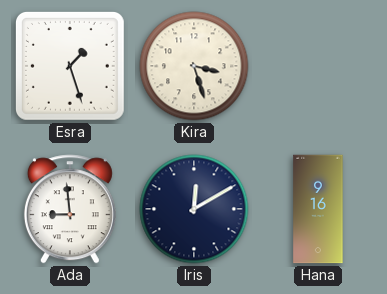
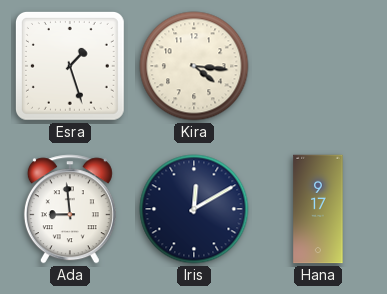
Kira: 3:27 -> 4:16
Hana: 9:16 -> 9:17
